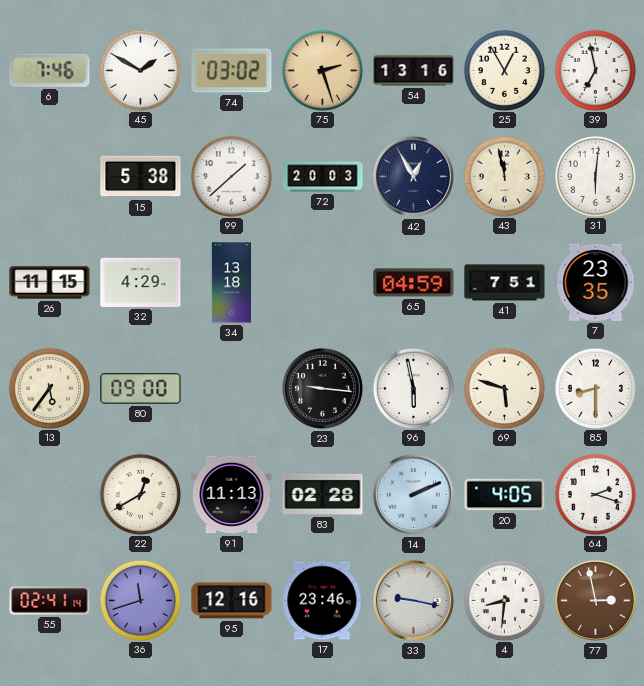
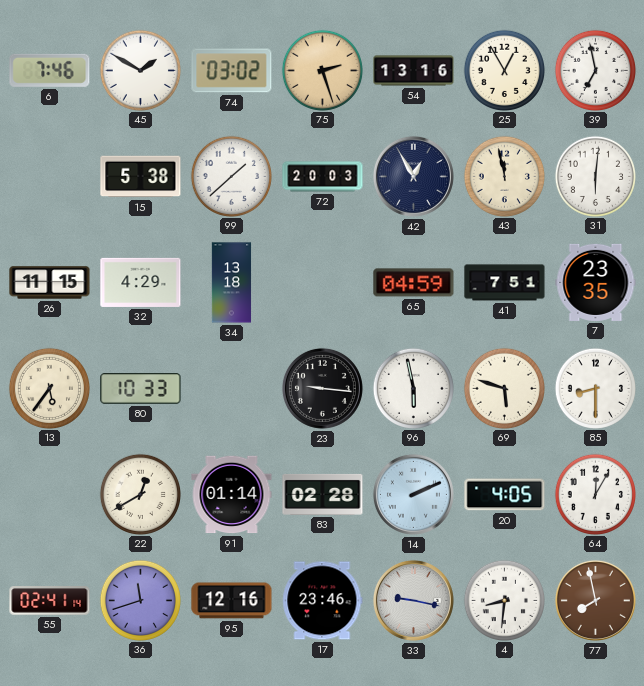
80: 09:00 -> 10:33
91: 11:13 -> 01:14
64: 2:18 -> 12:05
77: 2:58 -> 7:58
